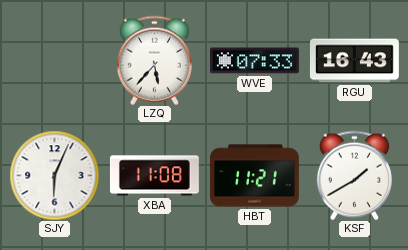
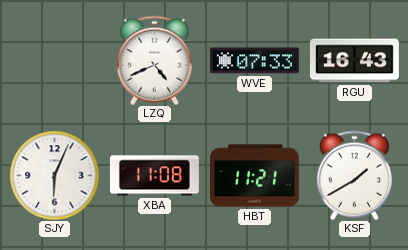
LZQ: 5:37 -> 4:41
